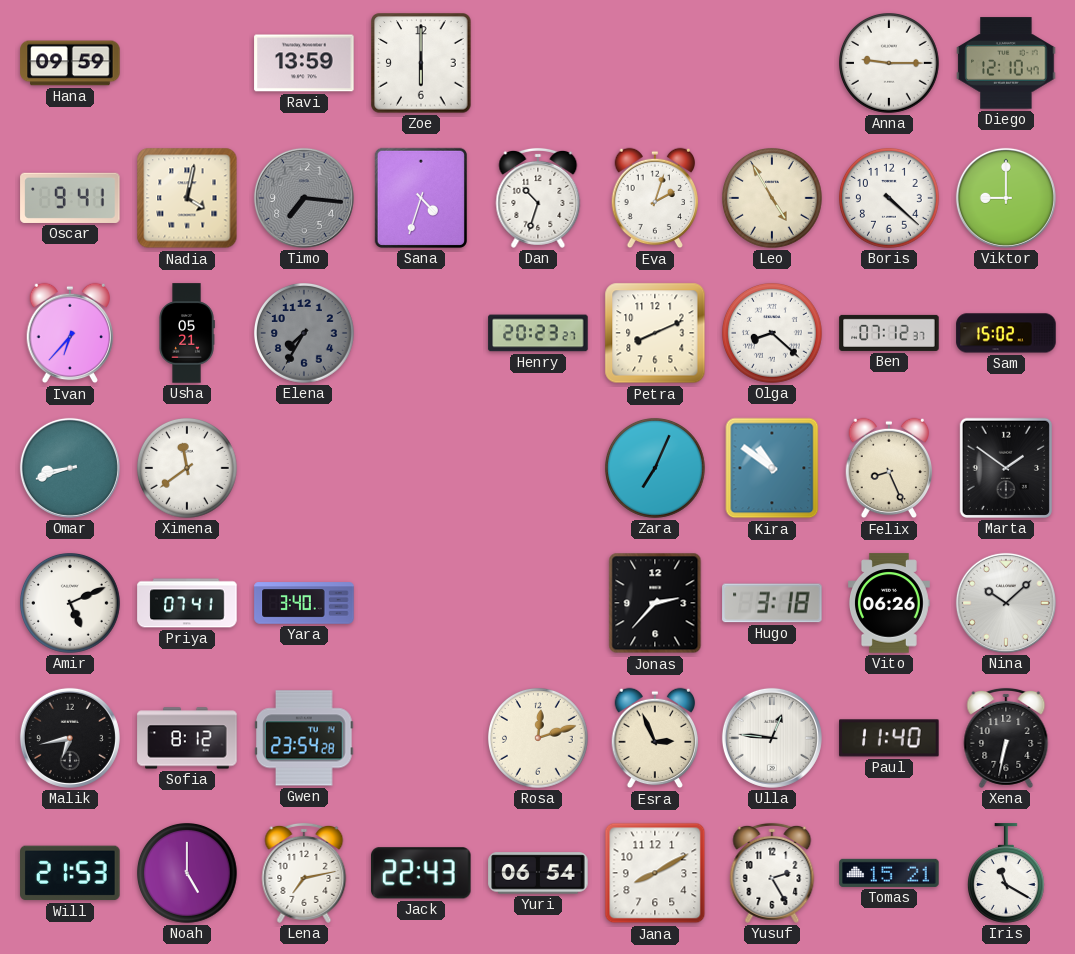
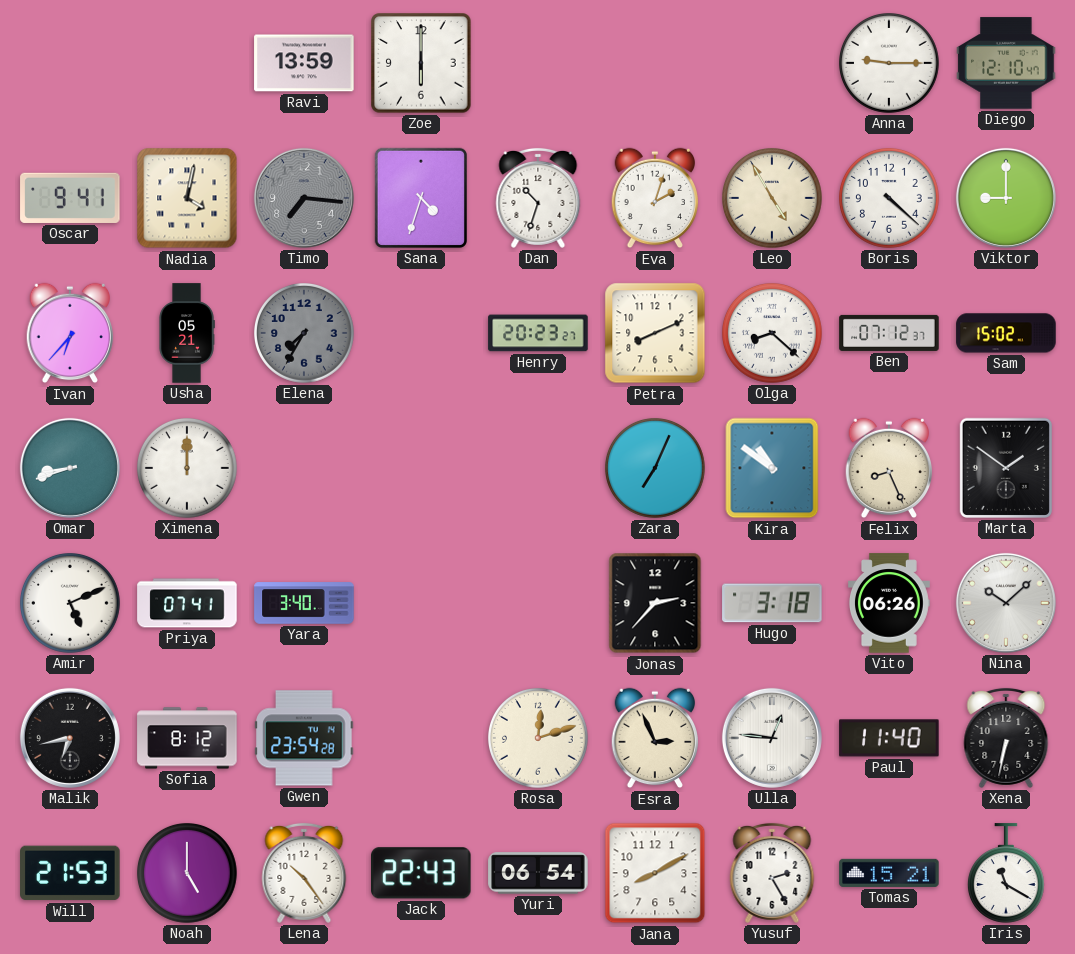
Hana: 09:59 -> none
Ximena: 11:39 -> 12:00
Lena: 7:13 -> 10:24
